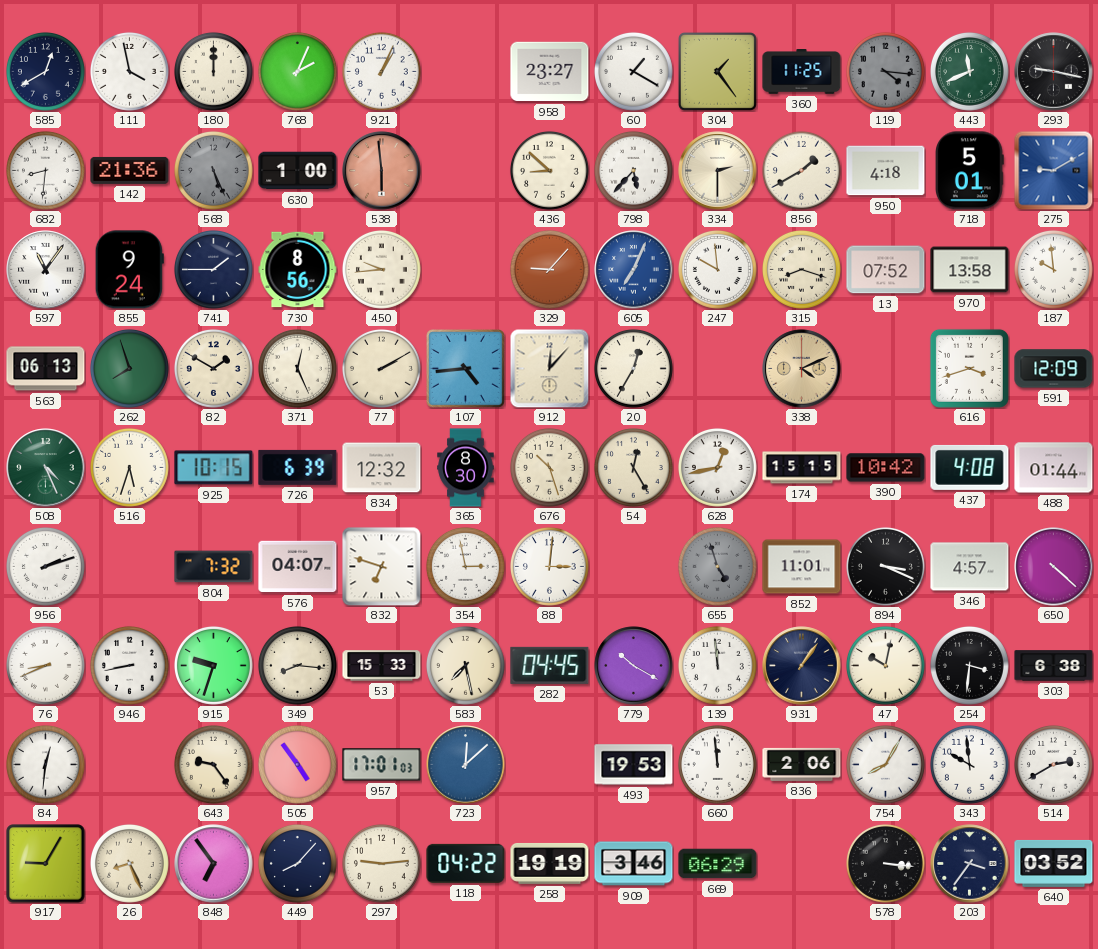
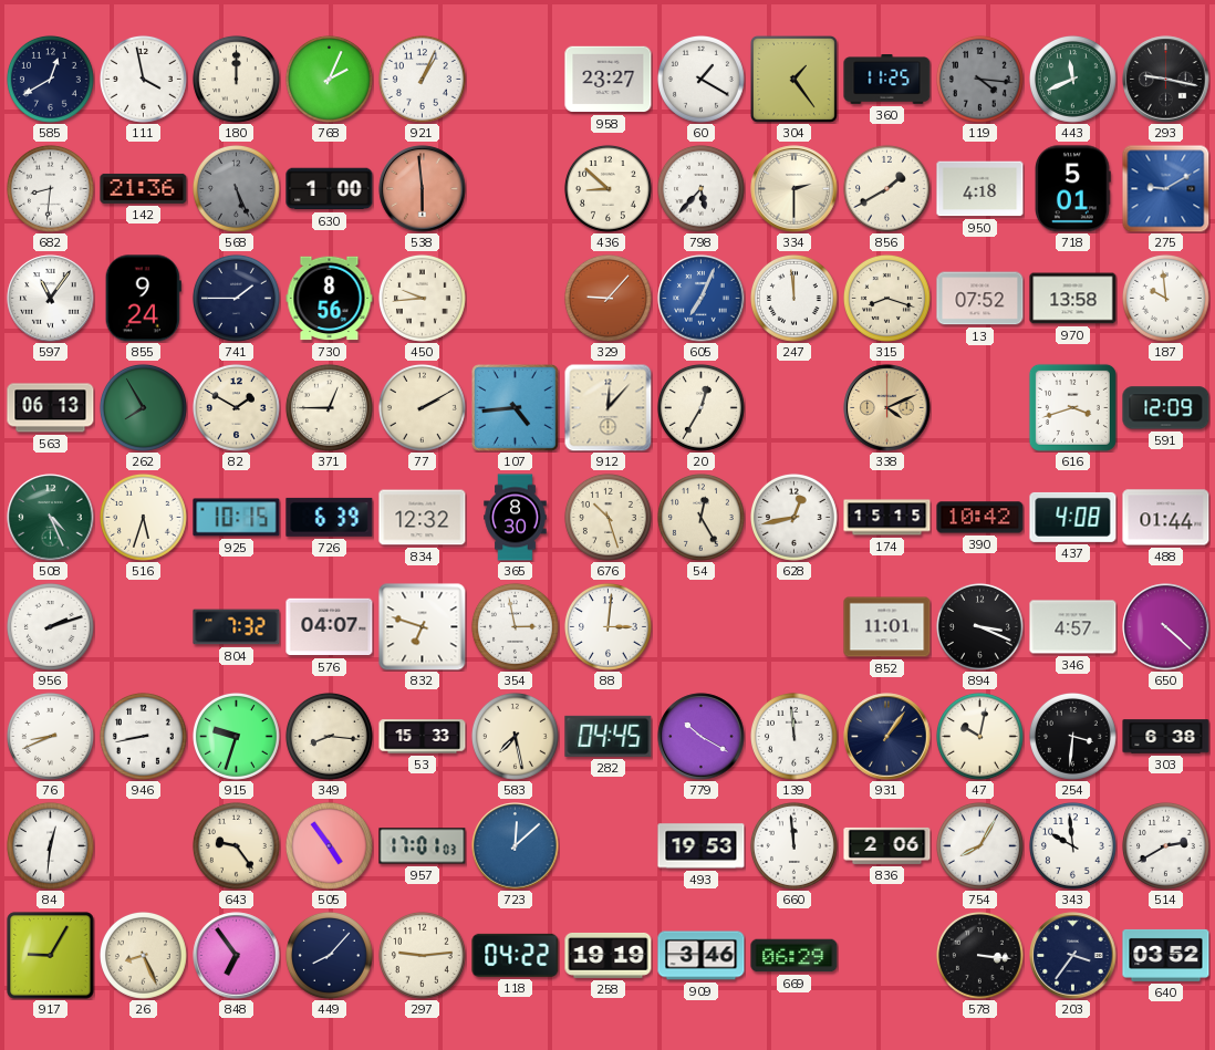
247: 9:59 -> 11:59
262: 7:57 -> 7:55
371: 12:26 -> 12:45
655: 4:57 -> none
